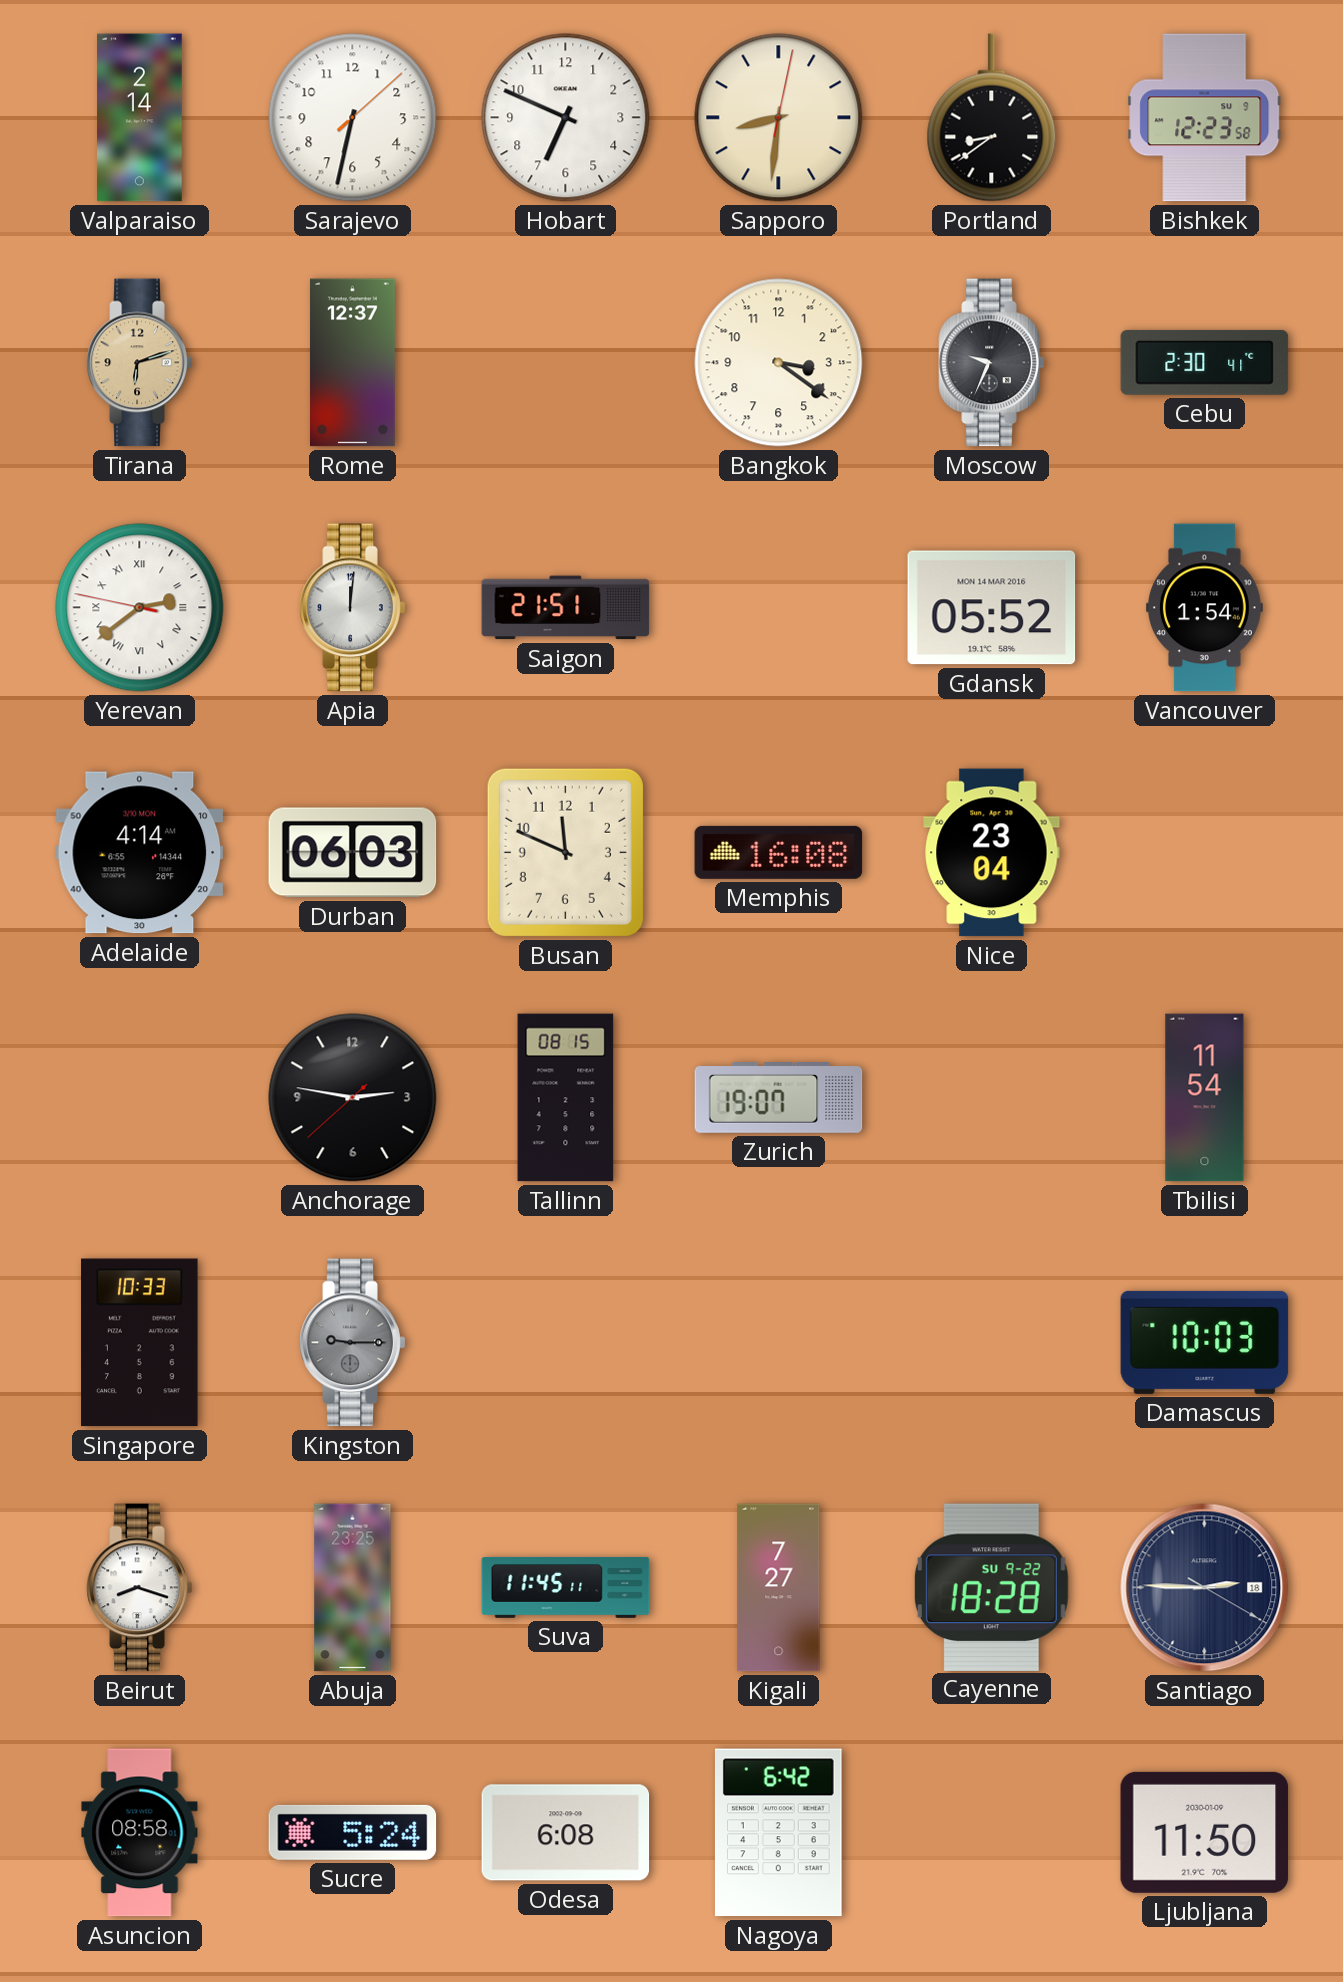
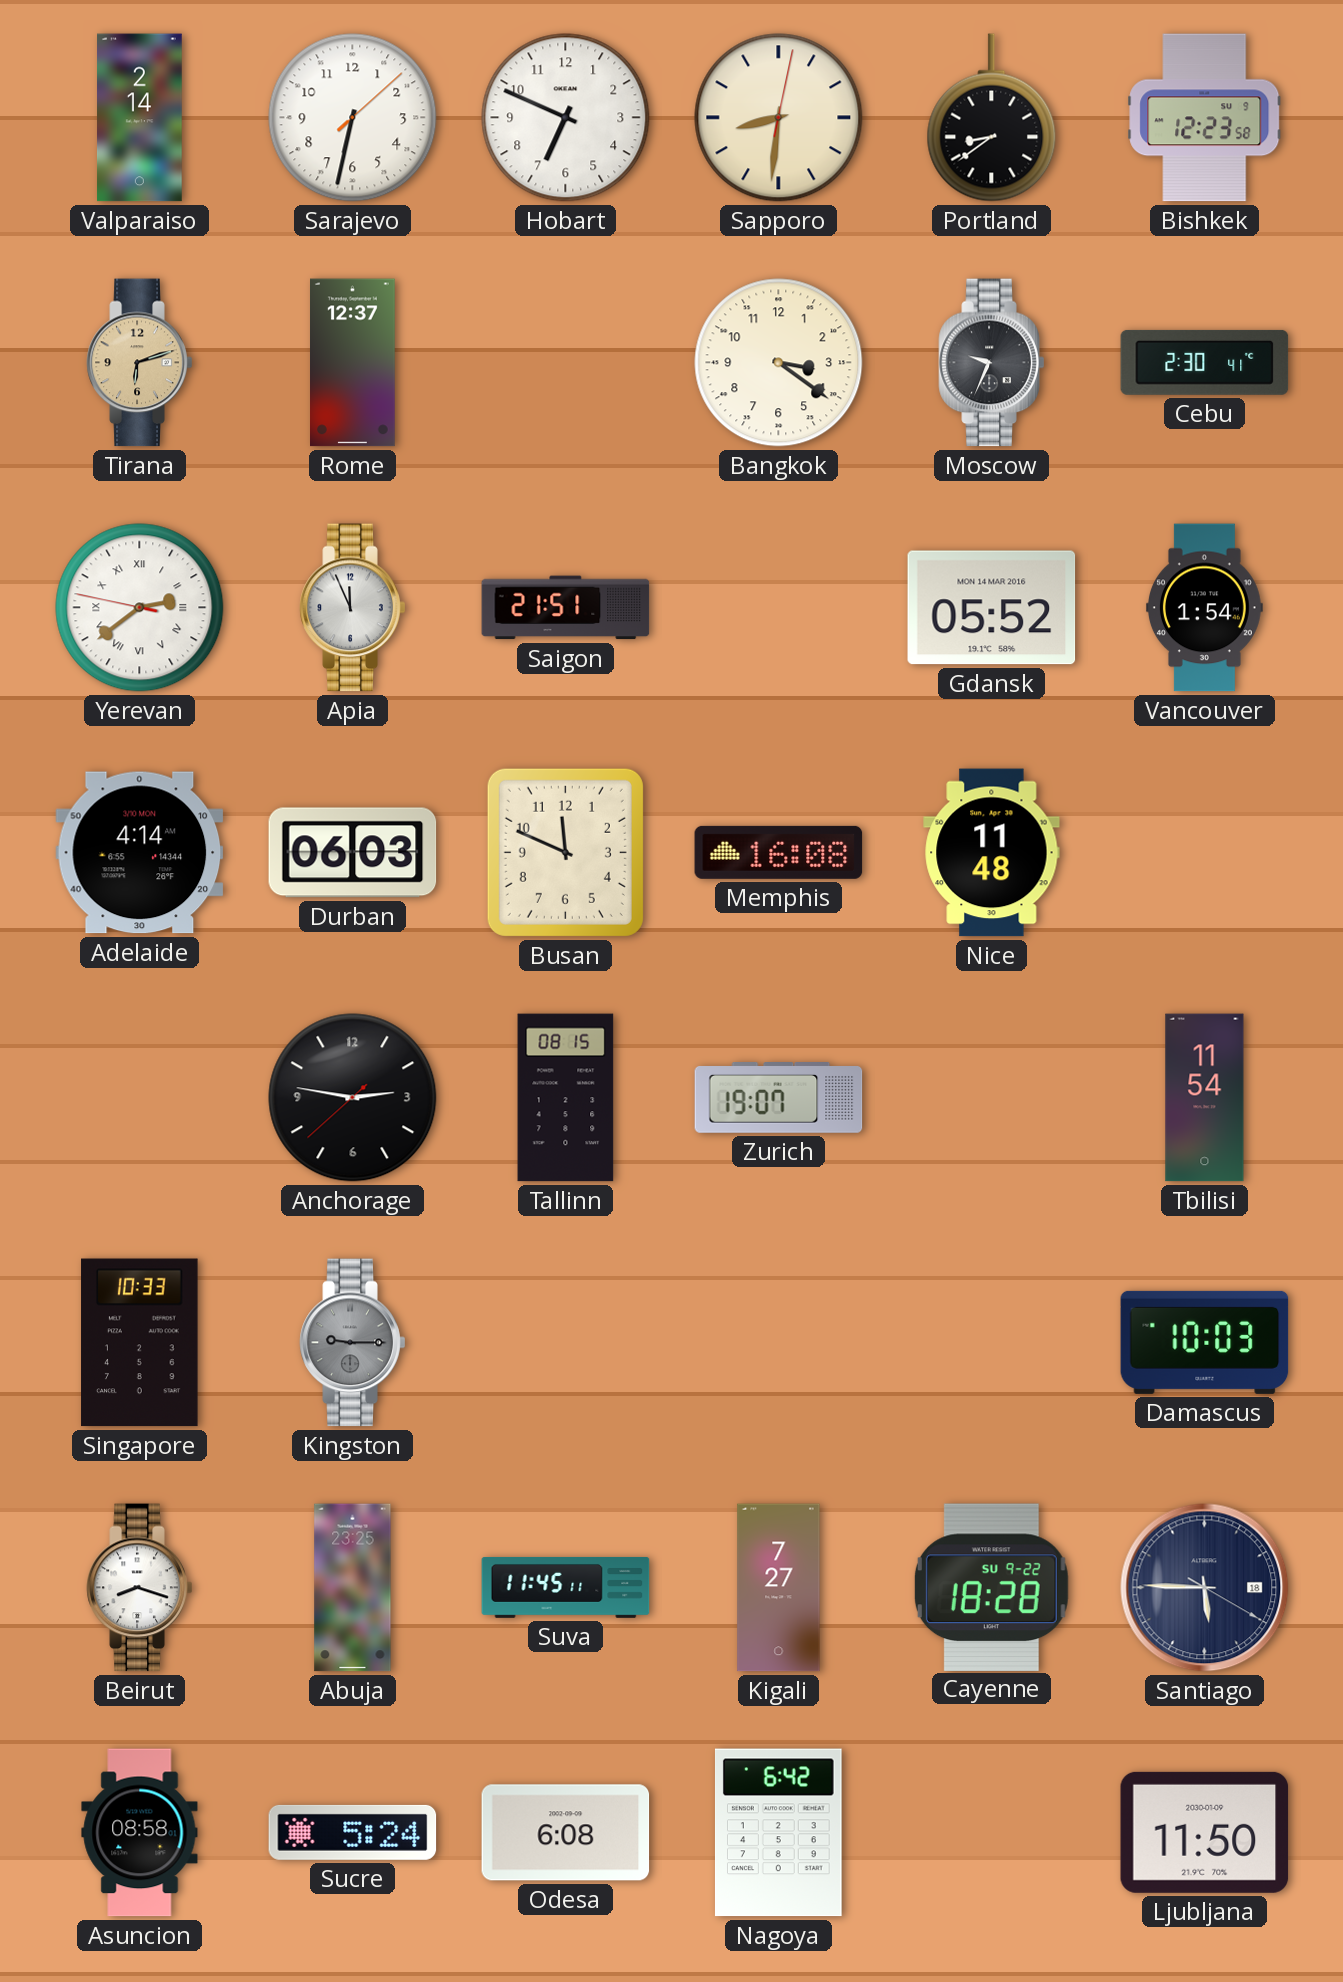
Apia: 12:01 -> 11:56
Nice: 23:04 -> 11:48
Santiago: 2:45 -> 5:45
